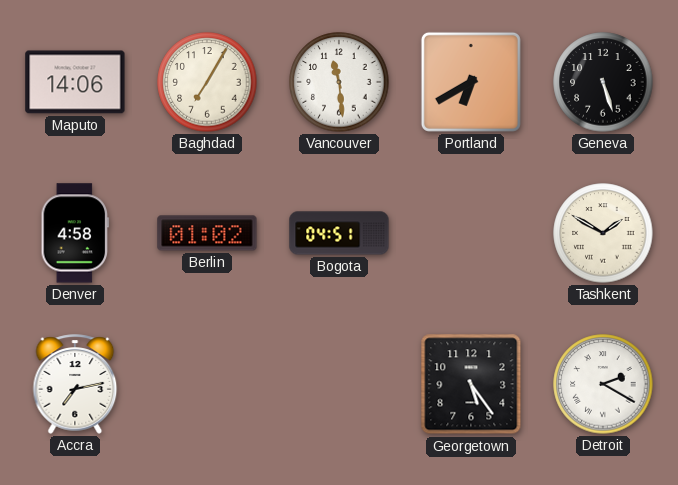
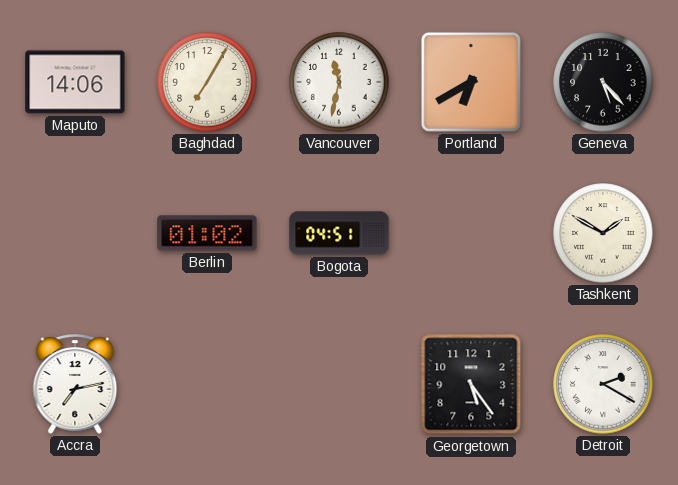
Vancouver: 11:29 -> 11:32
Geneva: 5:27 -> 5:23
Denver: 4:58 -> none
